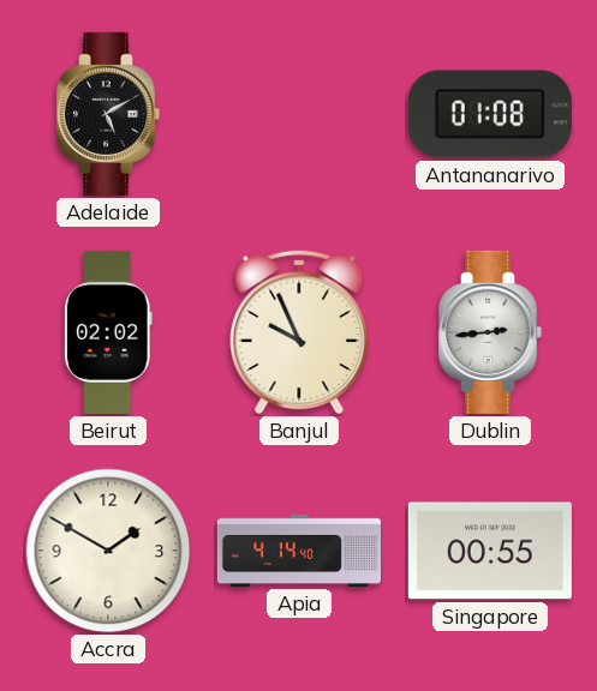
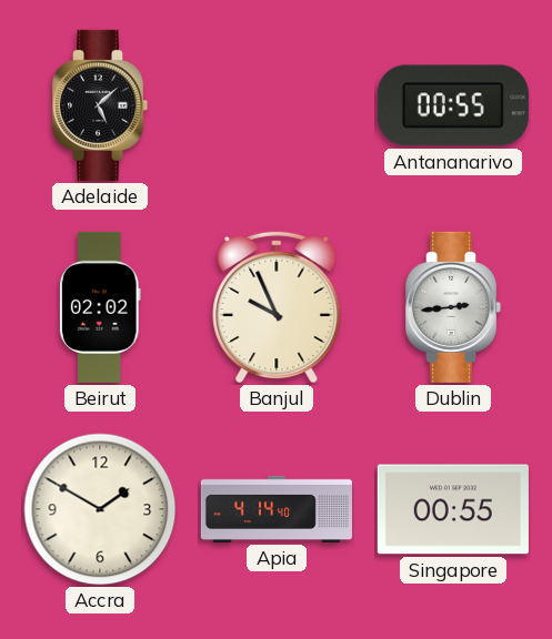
Adelaide: 5:10 -> 5:08
Antananarivo: 01:08 -> 00:55
